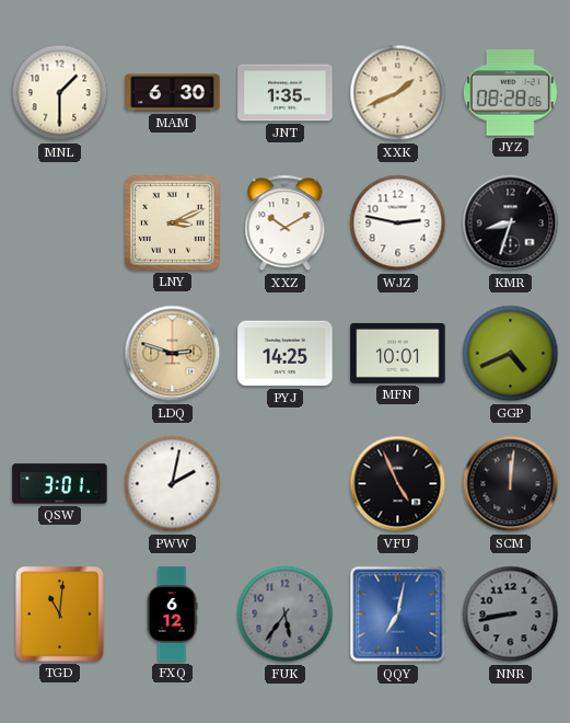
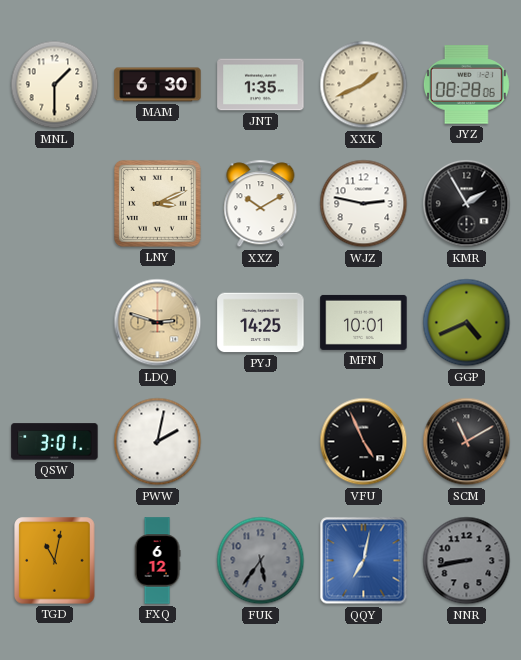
KMR: 8:33 -> 1:55
SCM: 12:01 -> 11:10
TGD: 11:01 -> 11:02
